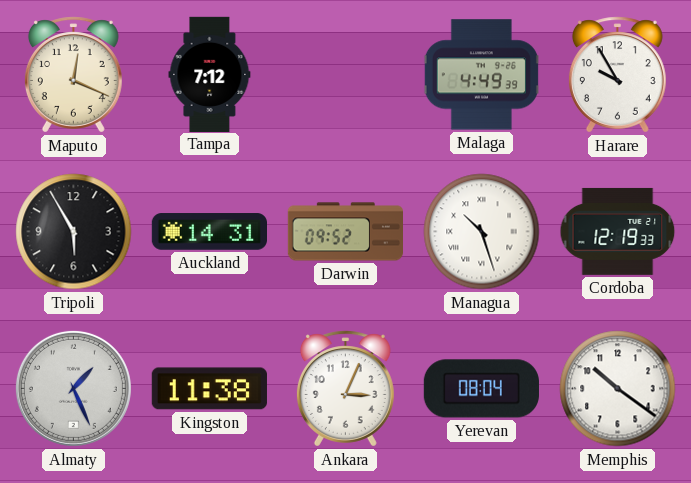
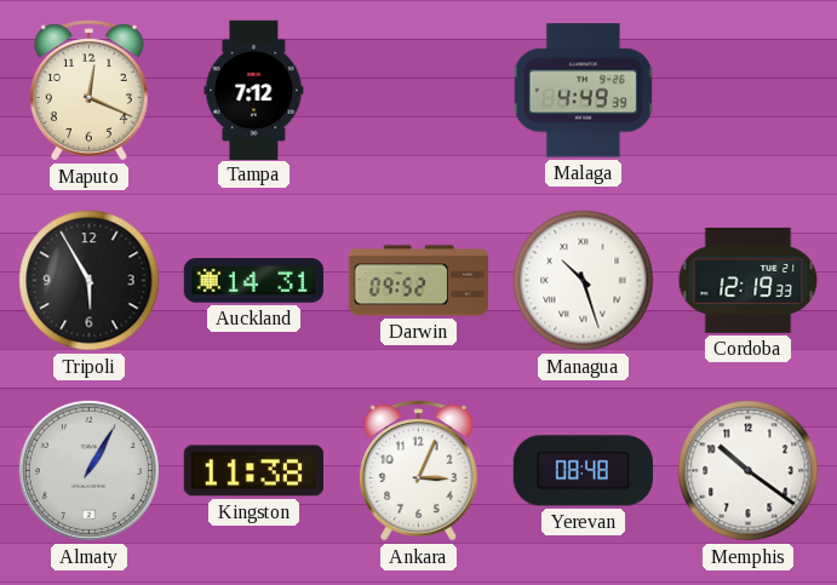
Harare: 9:55 -> none
Almaty: 1:26 -> 1:05
Yerevan: 08:04 -> 08:48
